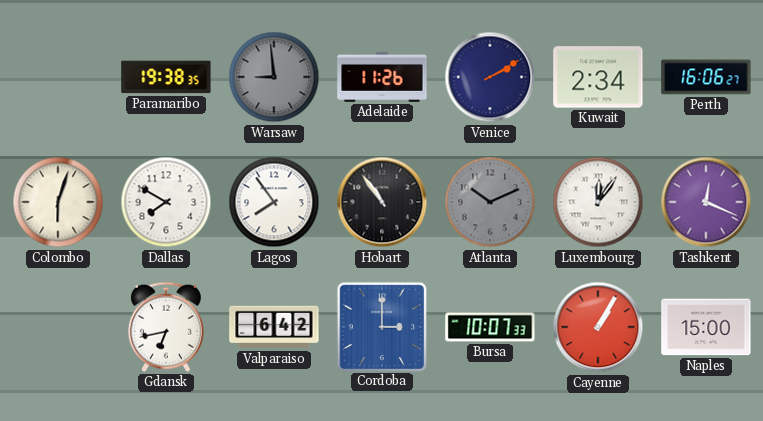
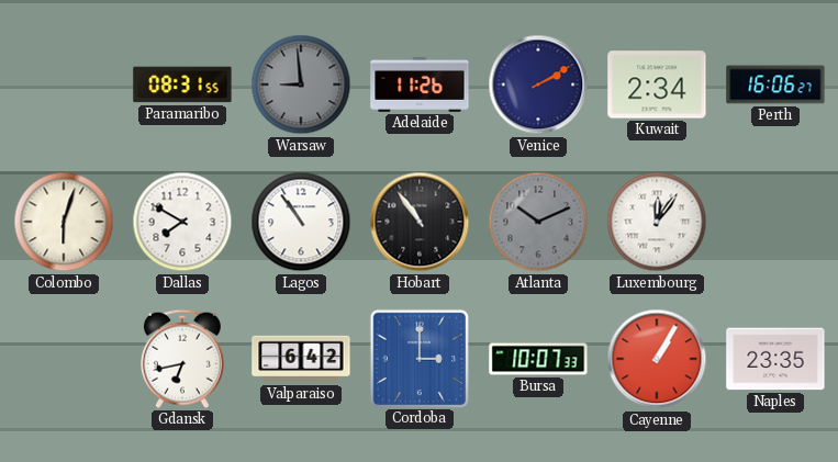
Paramaribo: 19:38 -> 08:31
Lagos: 7:54 -> 10:54
Tashkent: 12:19 -> none
Naples: 15:00 -> 23:35
